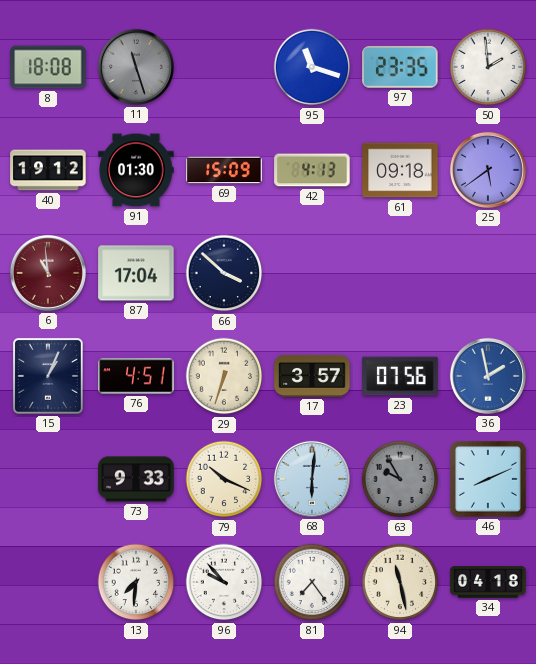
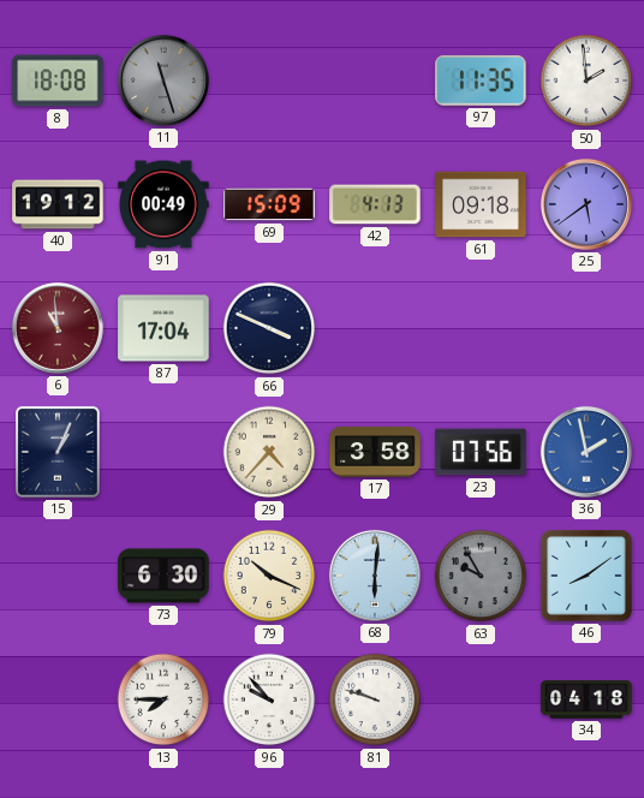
95: 11:18 -> none
97: 23:35 -> 11:35
91: 01:30 -> 00:49
66: 3:52 -> 3:49
76: 4:51 -> none
29: 6:33 -> 4:37
17: 3:57 -> 3:58
73: 9:33 -> 6:30
46: 8:11 -> 8:09
13: 7:31 -> 7:45
81: 7:24 -> 9:48
94: 11:28 -> none
